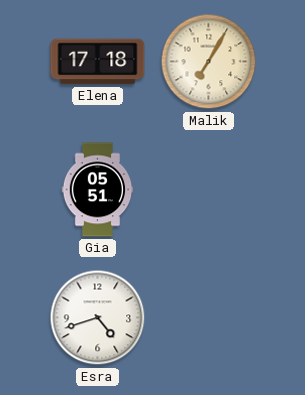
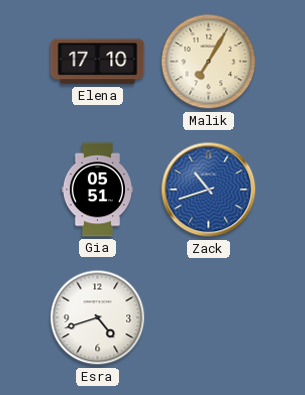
Elena: 17:18 -> 17:10
Zack: none -> 10:42
